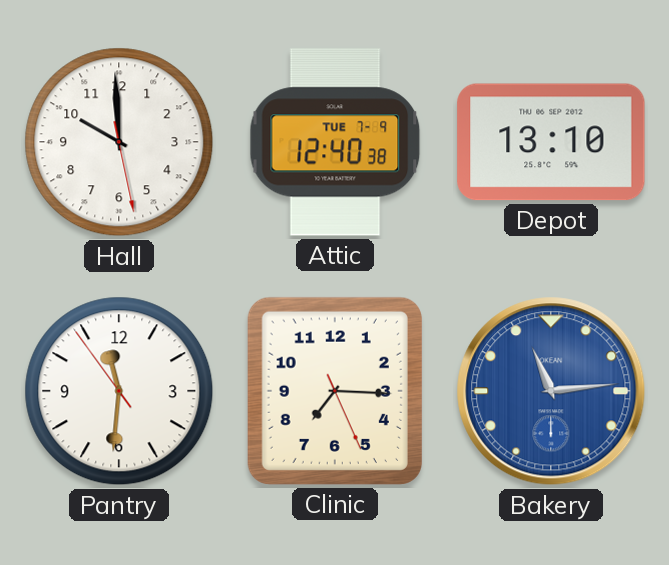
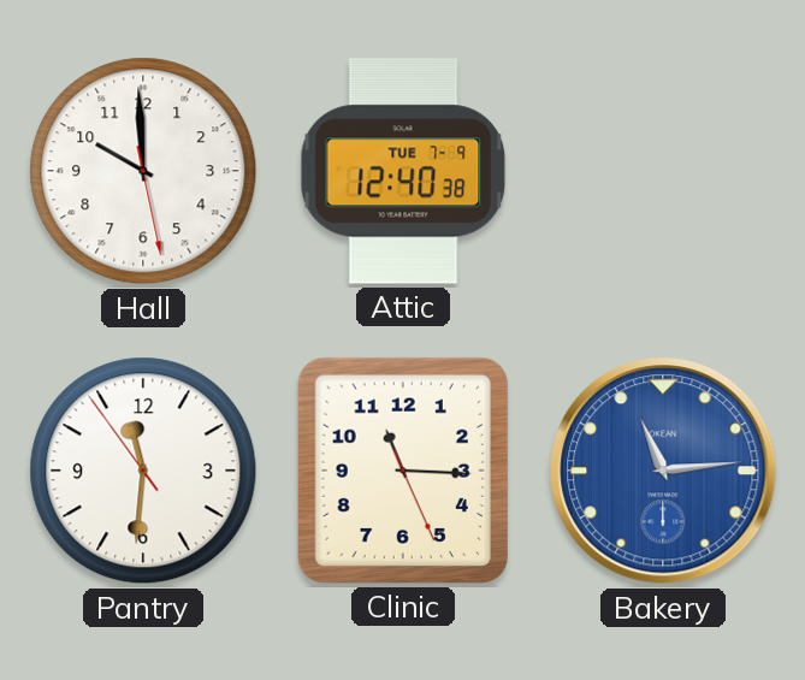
Depot: 13:10 -> none
Clinic: 7:15 -> 11:15
